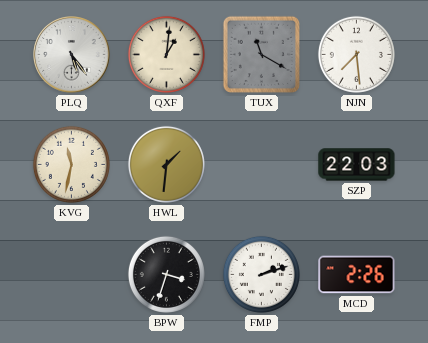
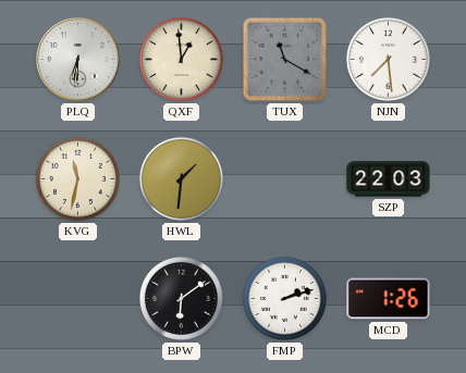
PLQ: 5:24 -> 6:31
QXF: 1:01 -> 12:59
BPW: 3:33 -> 6:09
MCD: 2:26 -> 1:26
